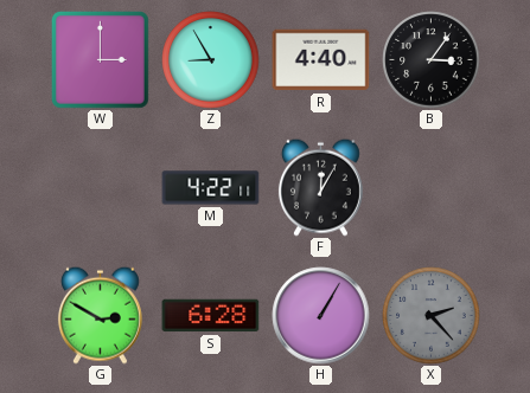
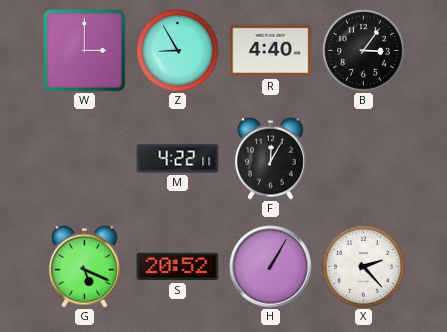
G: 2:50 -> 5:19
S: 6:28 -> 20:52
X dial: grey -> white
